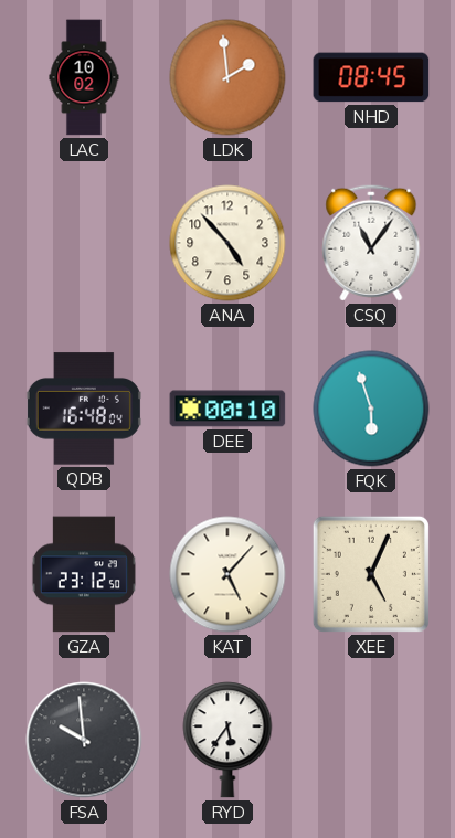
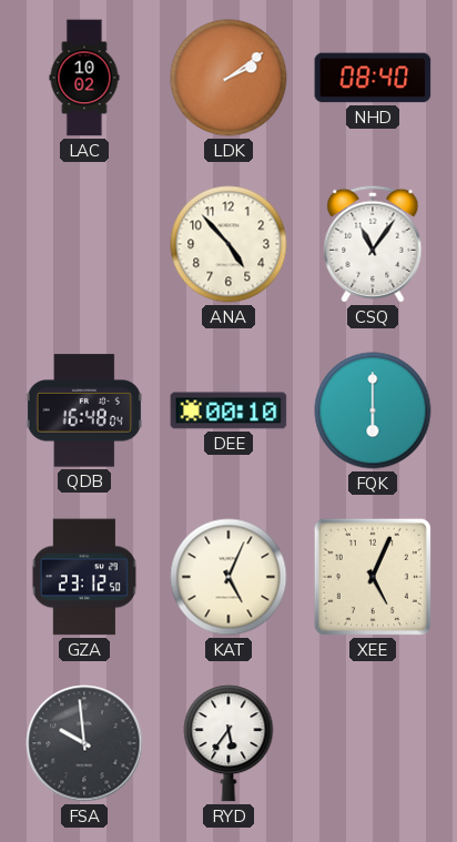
LDK: 1:59 -> 2:09
NHD: 08:45 -> 08:40
FQK: 5:57 -> 6:00
KAT: 5:07 -> 5:04
